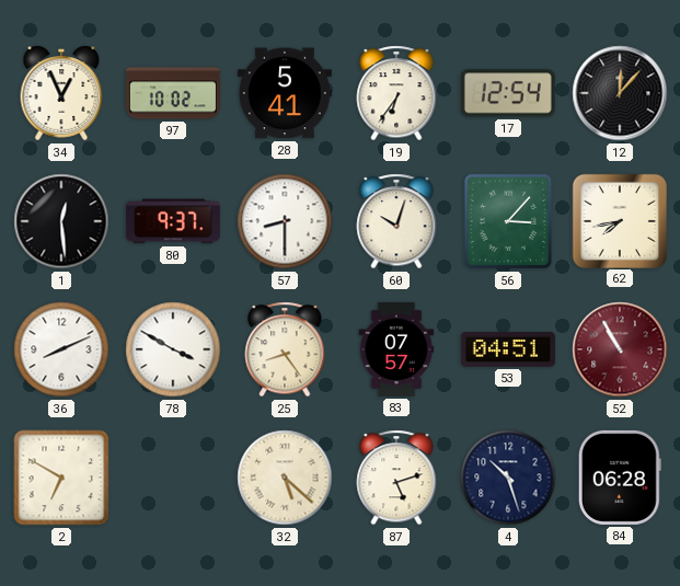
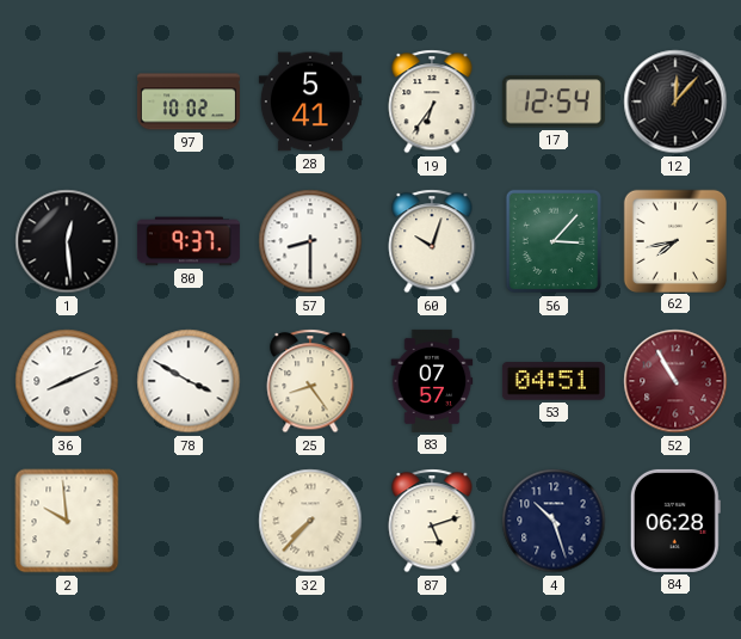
34: 12:56 -> none
2: 6:50 -> 9:59
32: 5:22 -> 7:37
